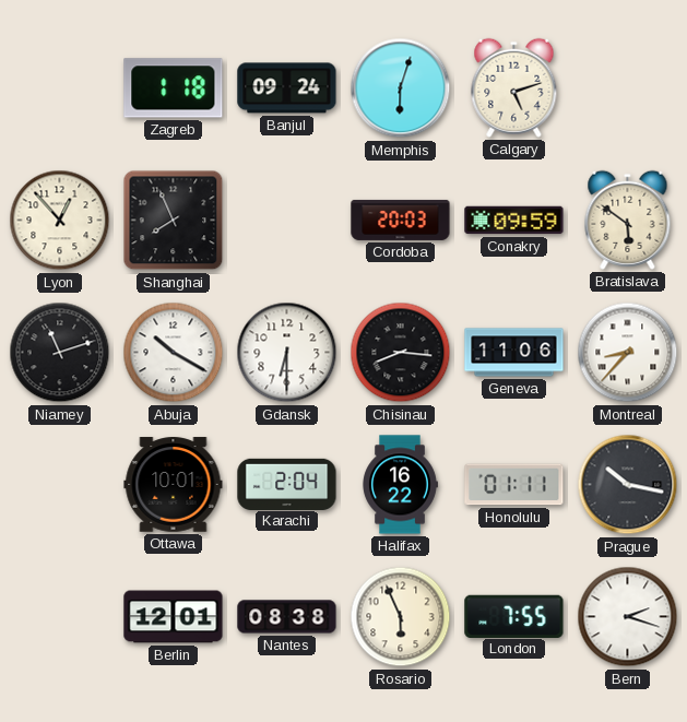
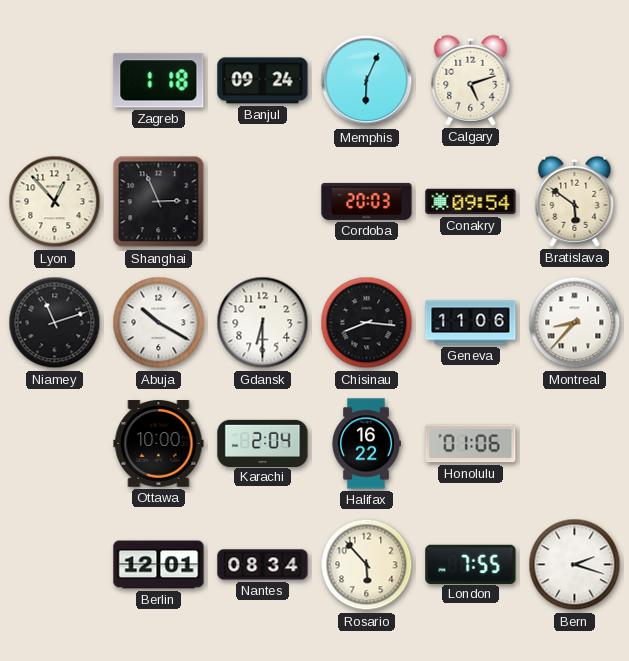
Memphis: 6:03 -> 6:04
Shanghai: 7:56 -> 2:56
Conakry: 09:59 -> 09:54
Ottawa: 10:01 -> 10:00
Honolulu: 01:11 -> 01:06
Prague: 10:17 -> none
Nantes: 08:38 -> 08:34
Rosario: 5:56 -> 5:53
